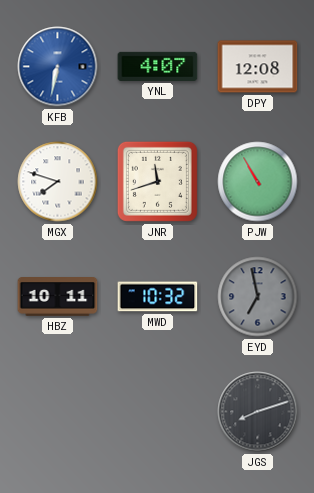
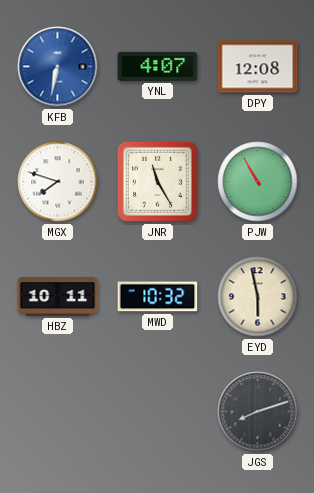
JNR: 11:42 -> 11:25
EYD: 6:58 -> 5:58
EYD dial: grey -> cream
